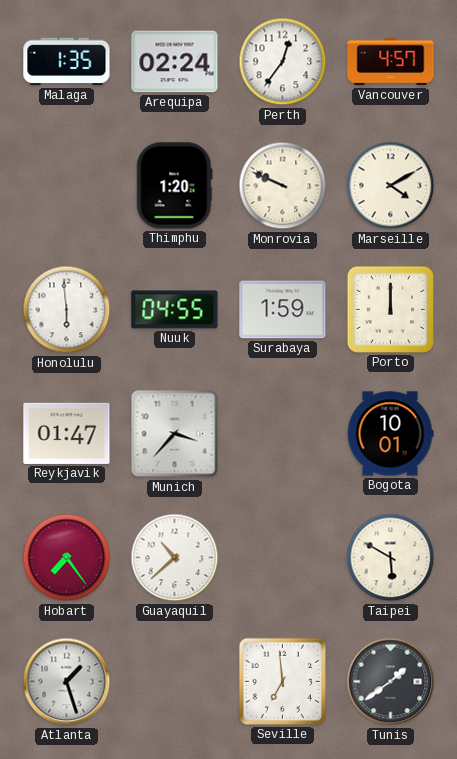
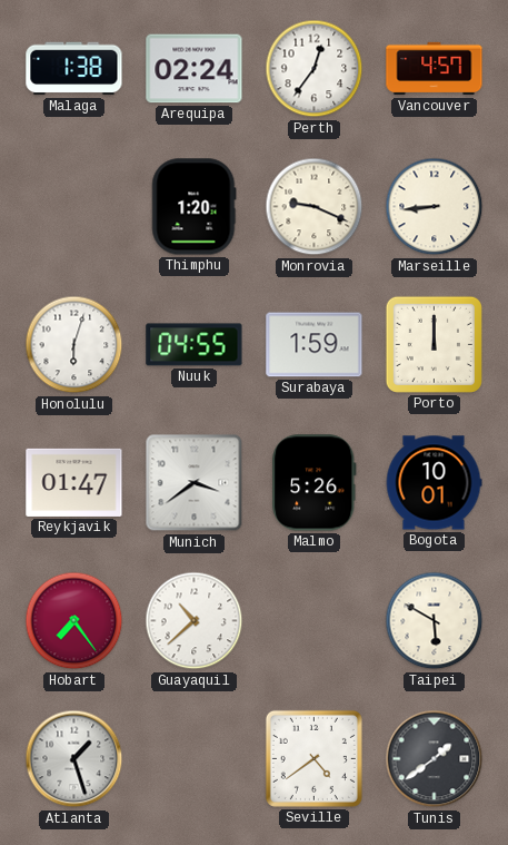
Malaga: 1:35 -> 1:38
Monrovia: 9:49 -> 9:19
Marseille: 4:10 -> 8:44
Honolulu: 5:59 -> 6:03
Munich: 3:37 -> 3:39
Malmo: none -> 5:26
Seville: 6:59 -> 4:39
